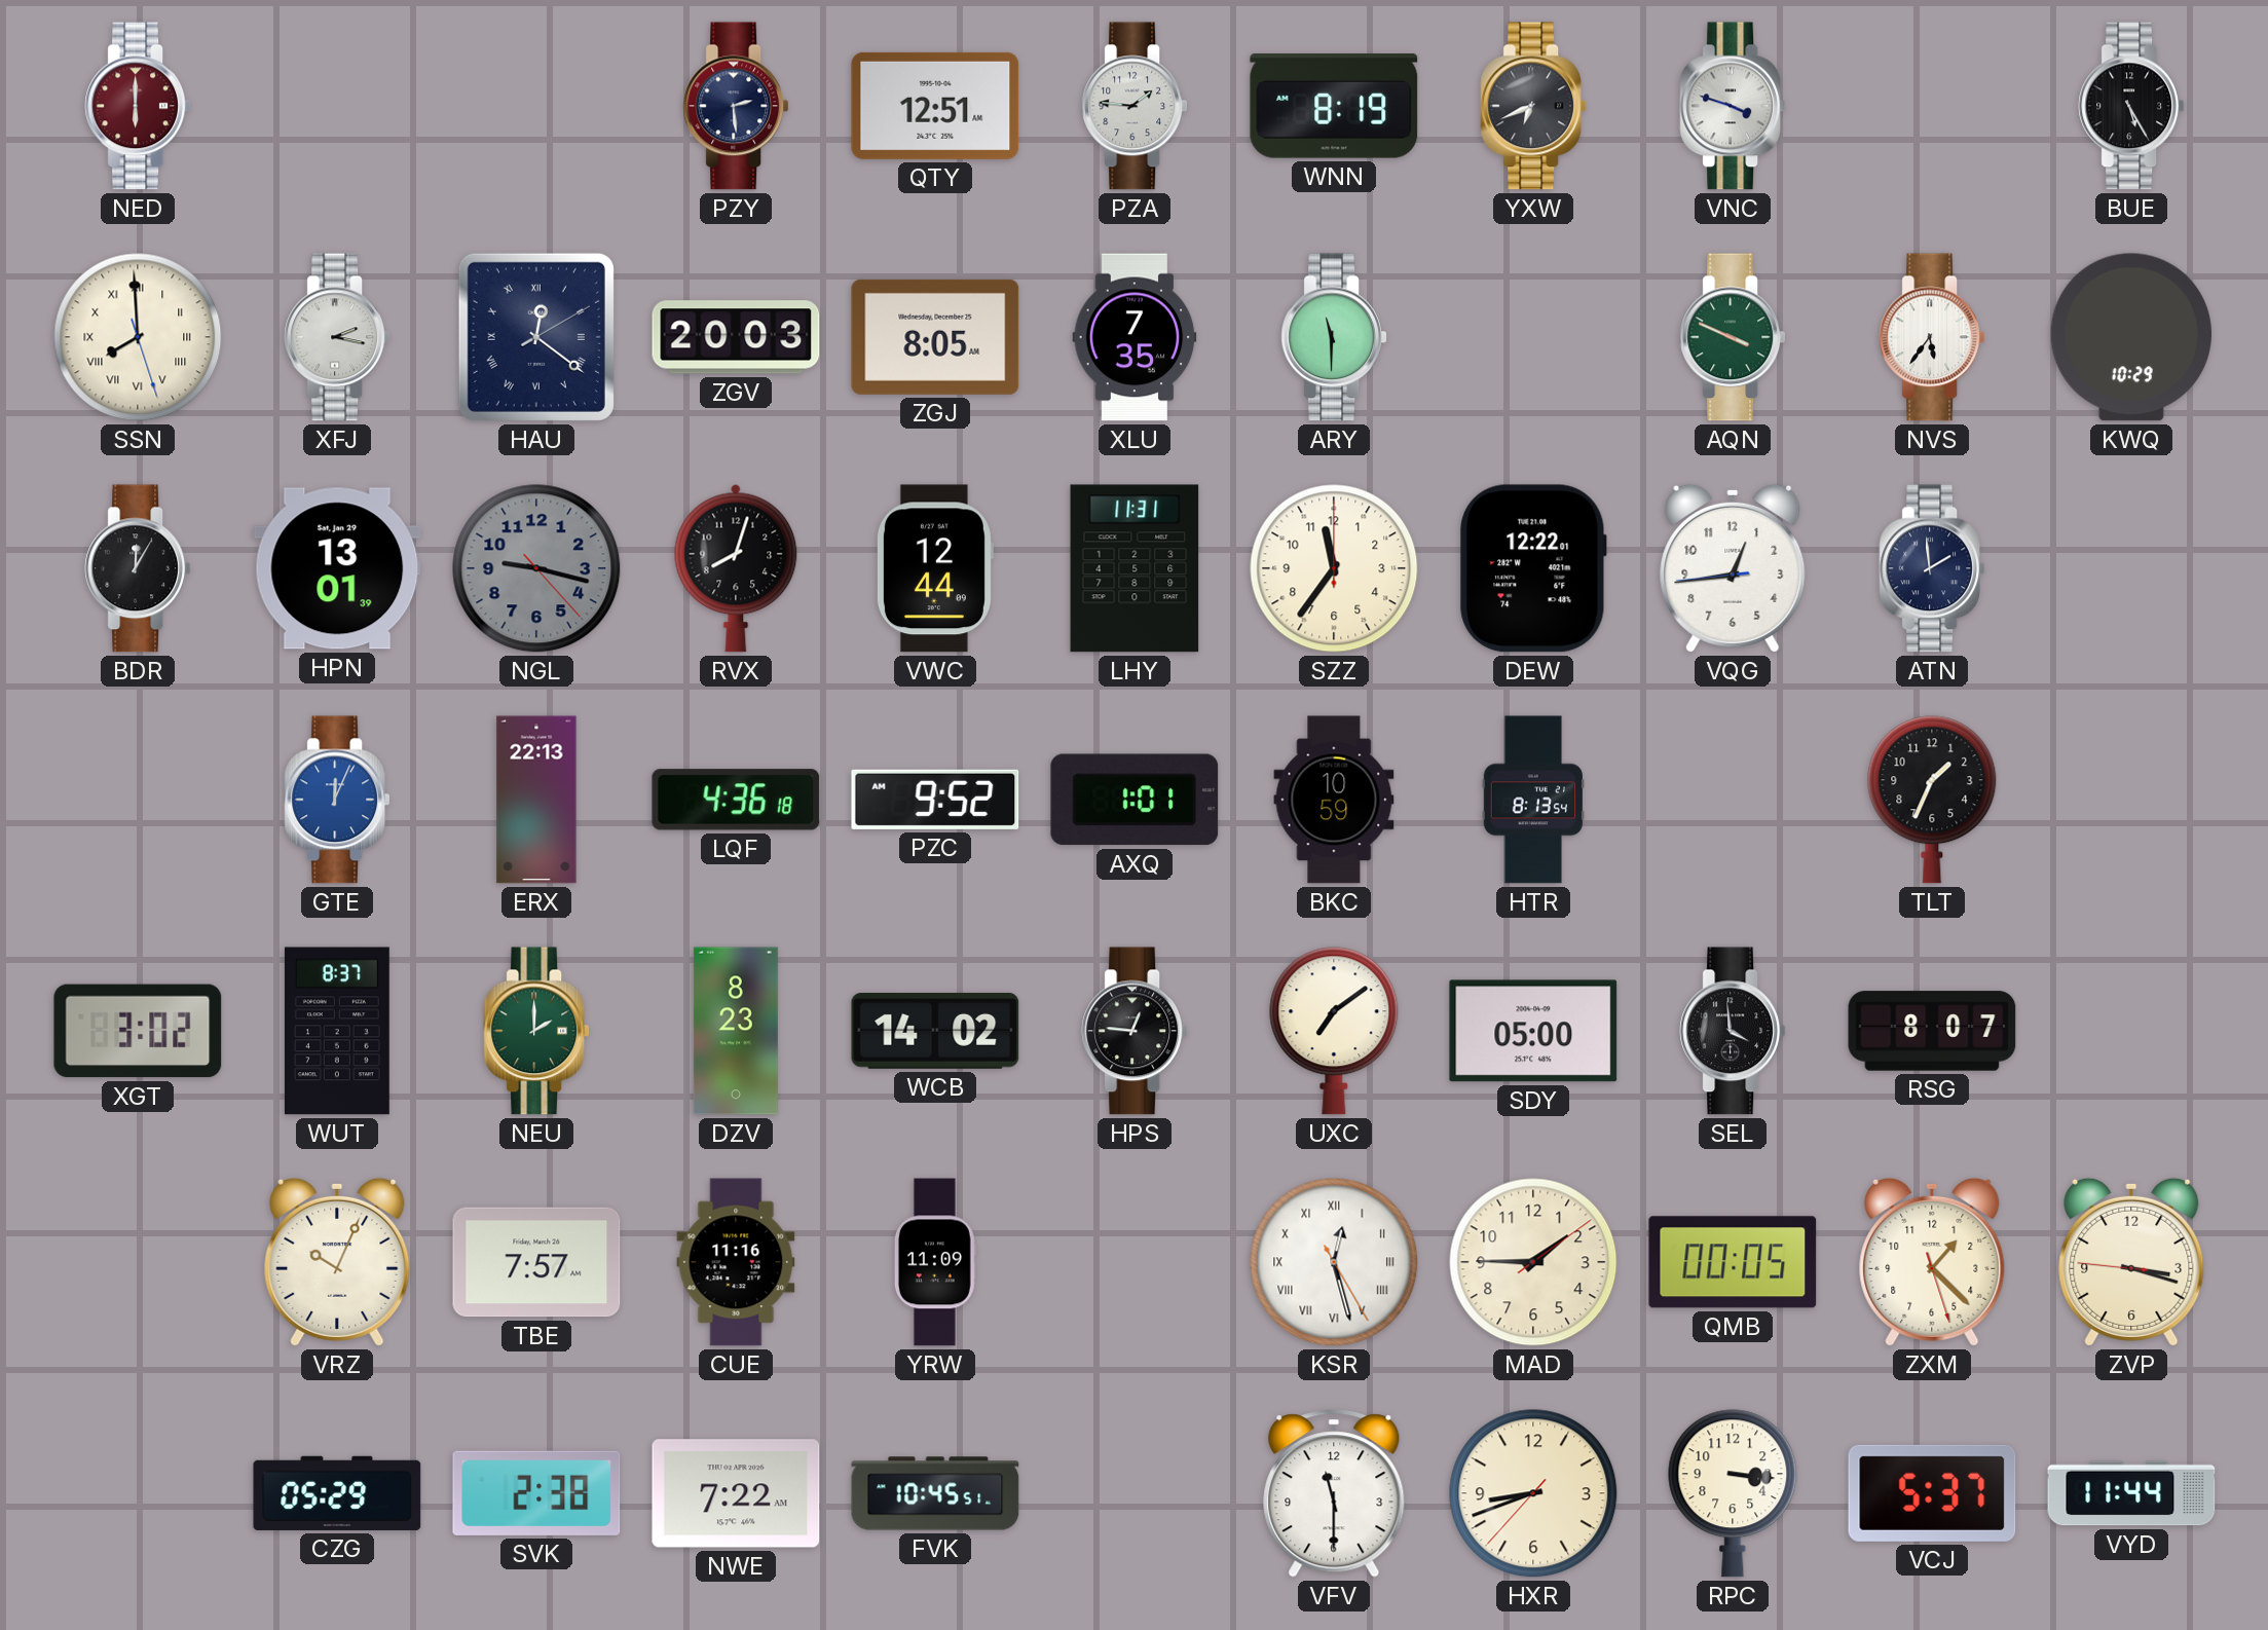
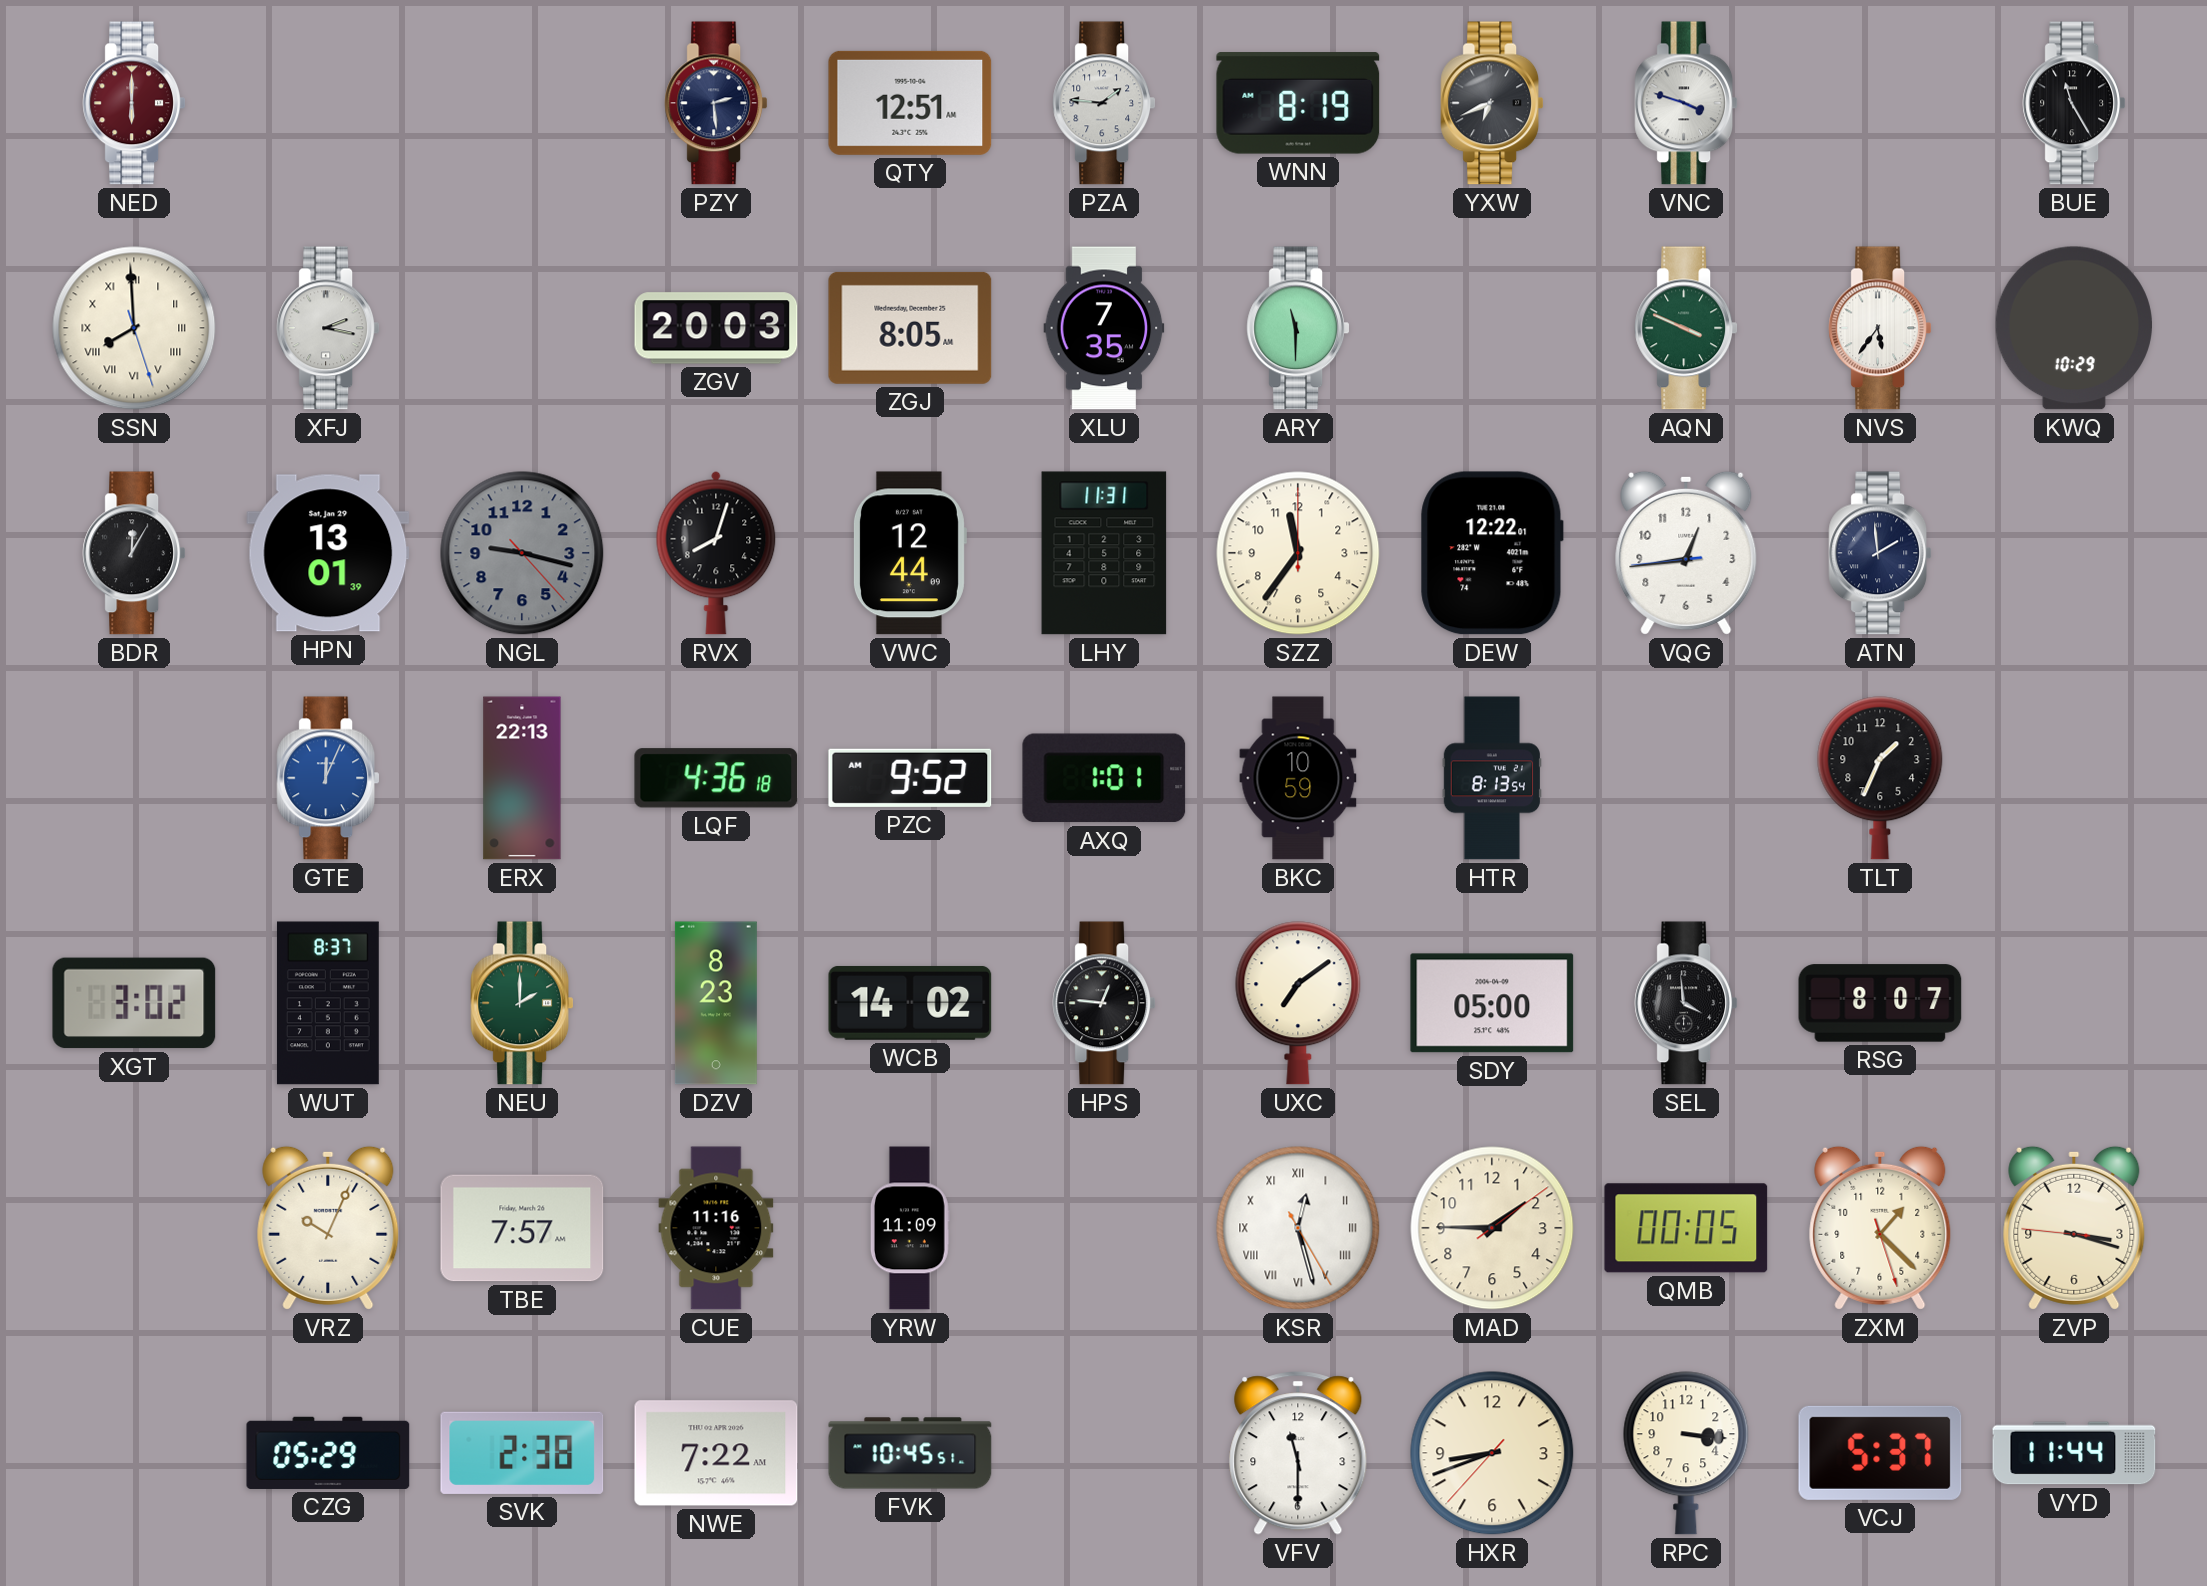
BUE: 5:25 -> 11:25
HAU: 12:21 -> none
